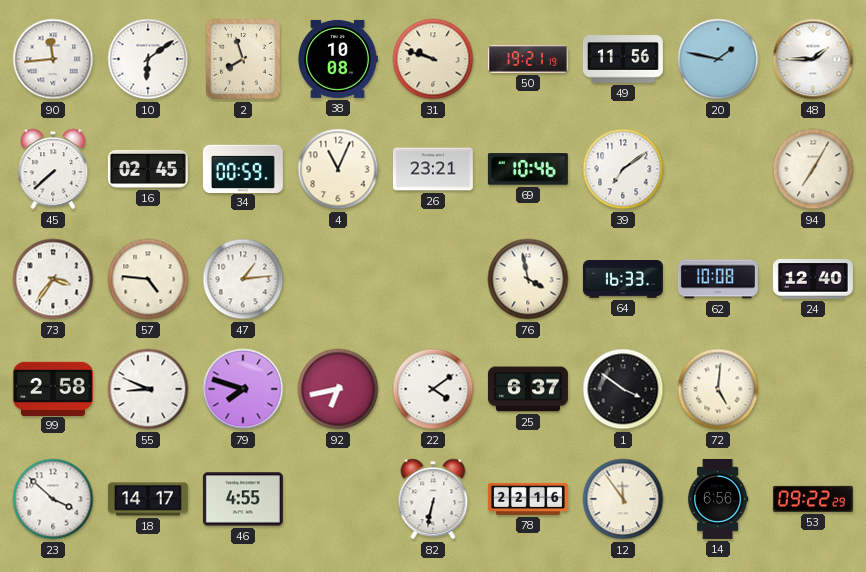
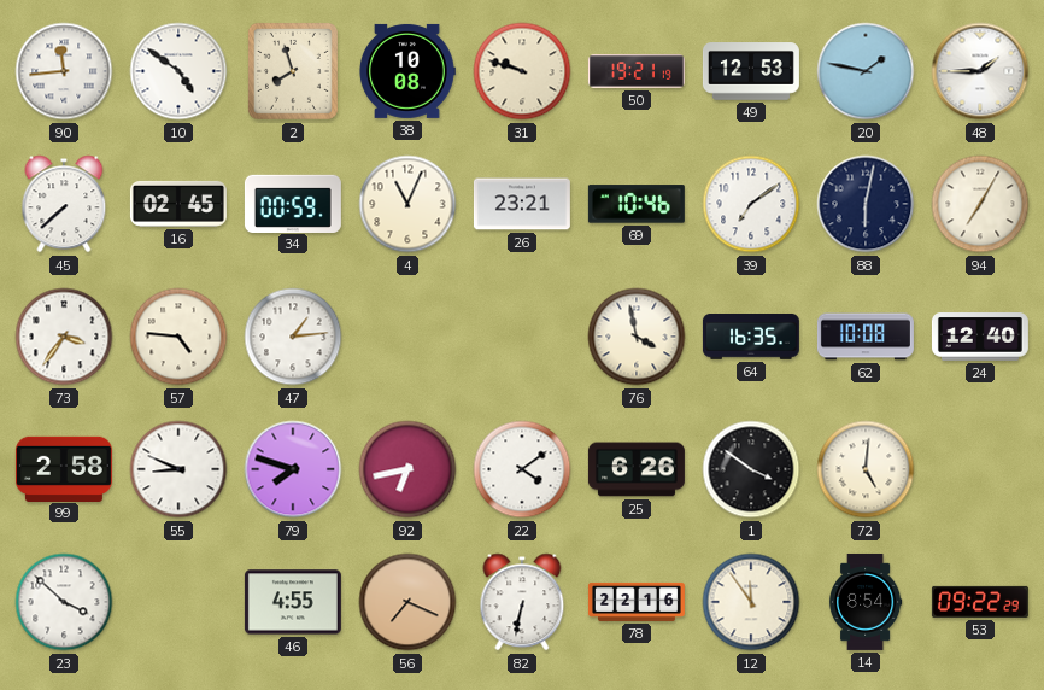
10: 6:09 -> 4:51
49: 11:56 -> 12:53
88: none -> 6:02
64: 16:33 -> 16:35
25: 6:37 -> 6:26
18: 14:17 -> none
56: none -> 7:19
14: 6:56 -> 8:54
